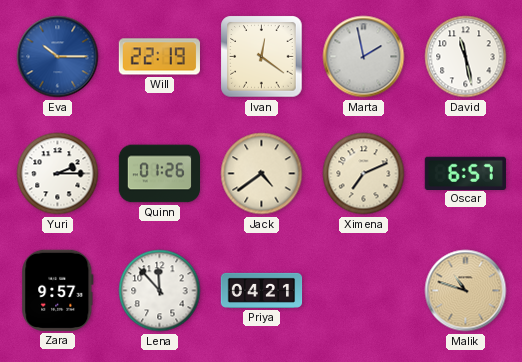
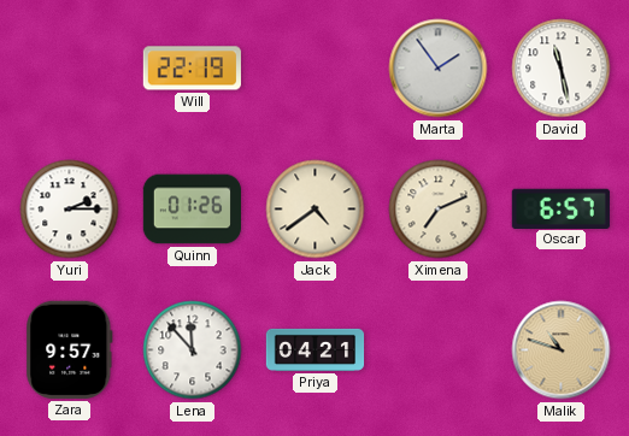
Eva: 10:15 -> none
Ivan: 12:21 -> none
Marta: 1:58 -> 1:54
